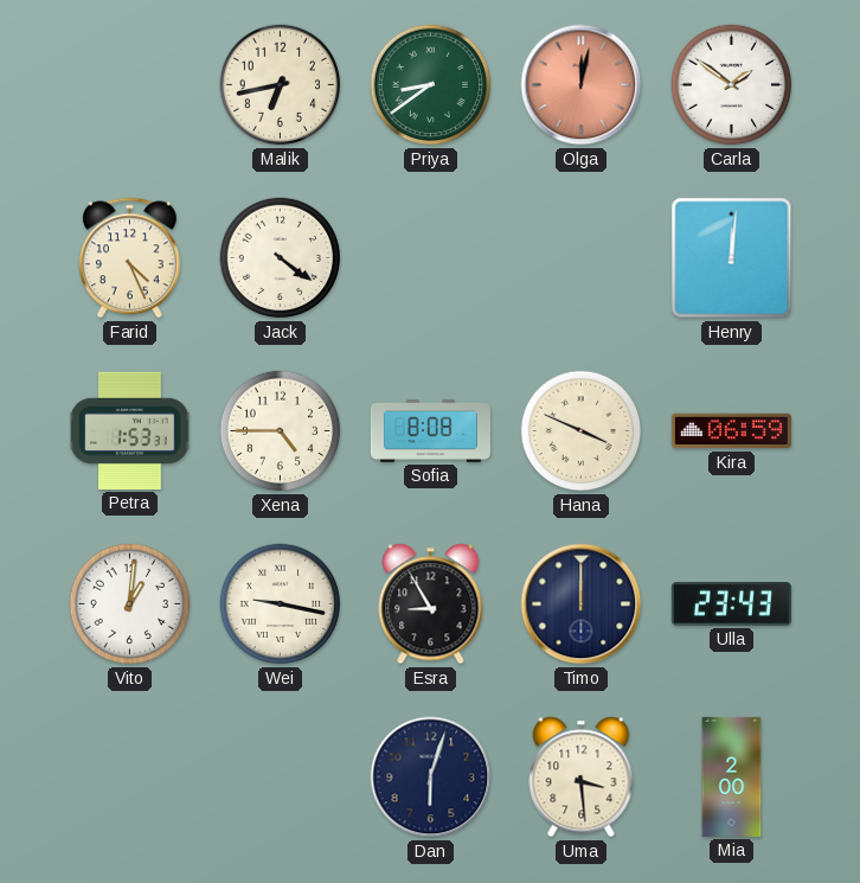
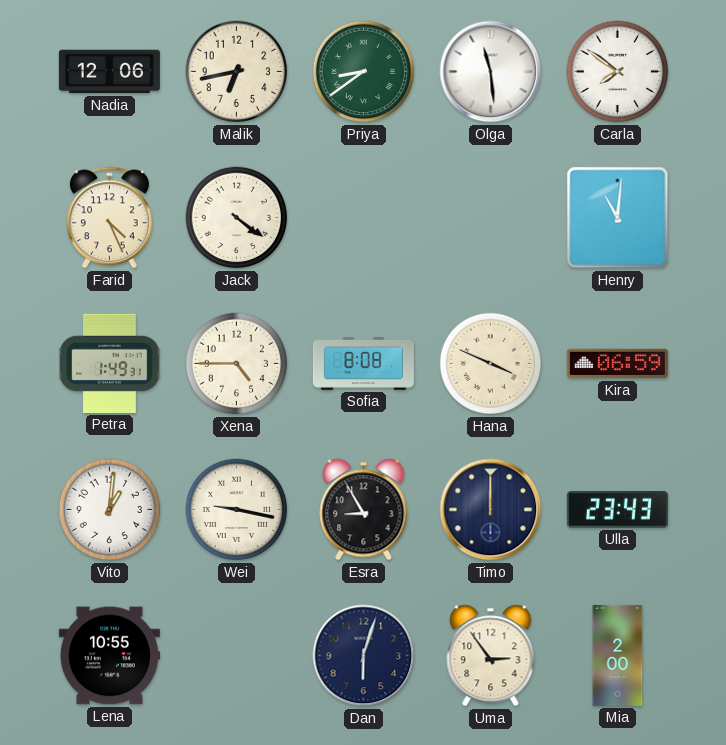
Nadia: none -> 12:06
Olga: 12:02 -> 11:29
Olga dial: salmon -> white
Carla: 1:51 -> 7:51
Henry: 12:01 -> 11:01
Petra: 1:53 -> 1:49
Lena: none -> 10:55
Uma: 3:29 -> 2:54
